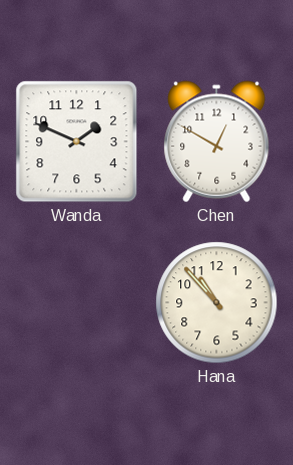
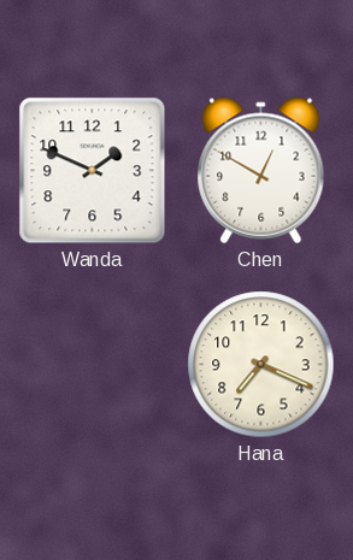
Hana: 10:53 -> 7:19
